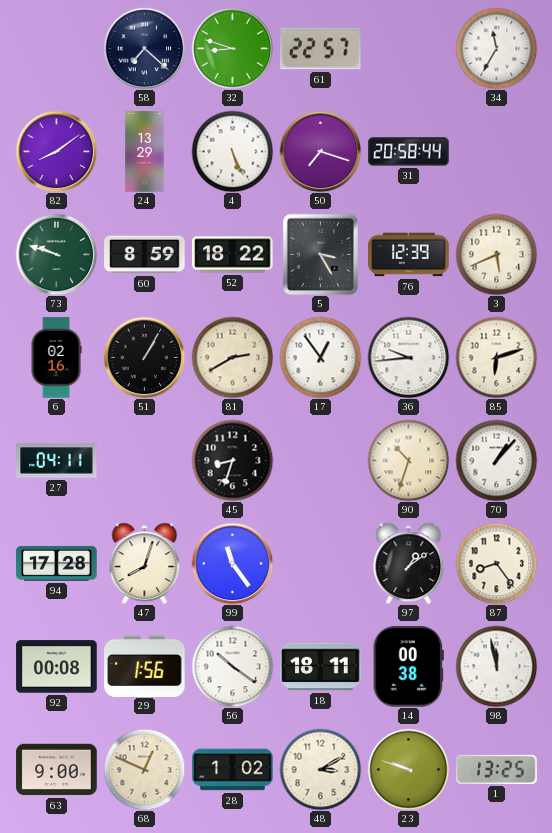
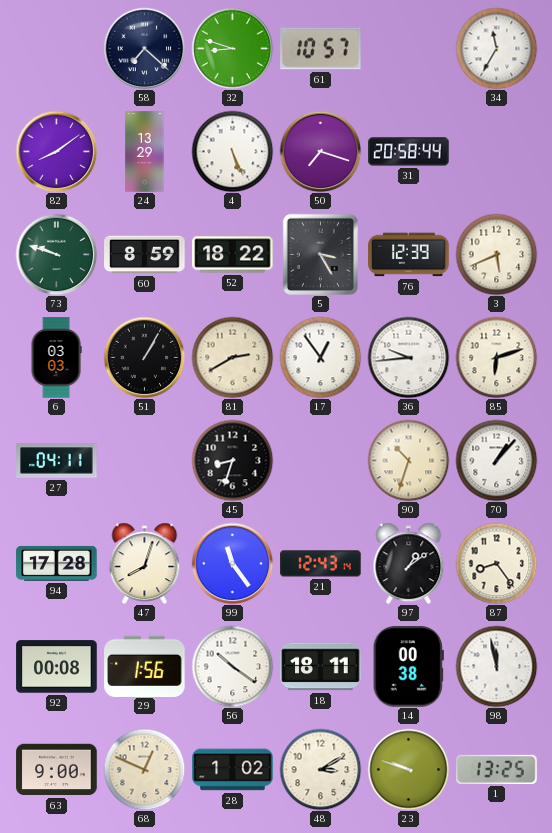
61: 22:57 -> 10:57
6: 02:16 -> 03:03
21: none -> 12:43
